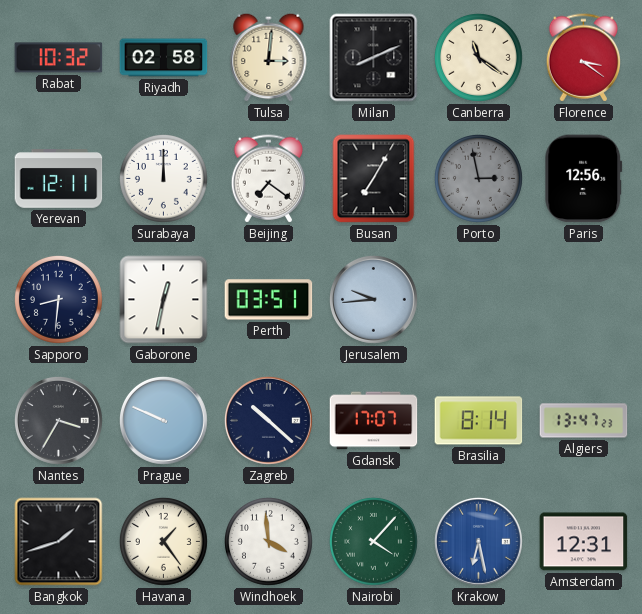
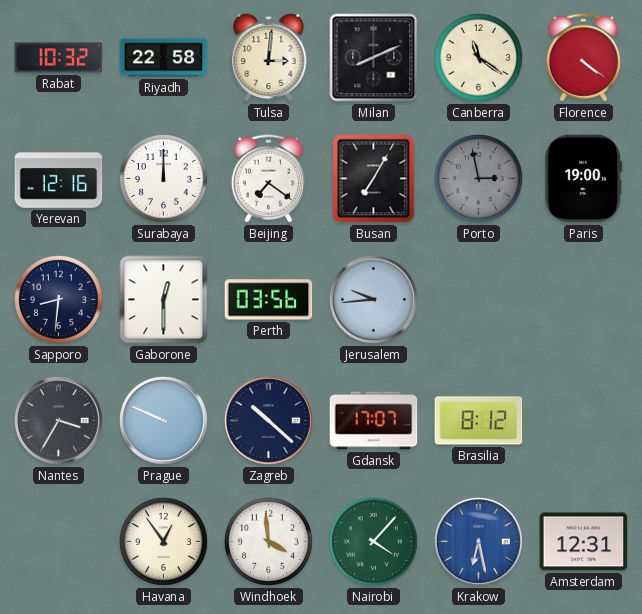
Riyadh: 02:58 -> 22:58
Florence: 3:21 -> 4:21
Yerevan: 12:11 -> 12:16
Paris: 12:56 -> 19:00
Gaborone: 12:32 -> 12:30
Perth: 03:51 -> 03:56
Brasilia: 8:14 -> 8:12
Algiers: 13:47 -> none
Bangkok: 1:42 -> none
Havana: 1:24 -> 12:54
